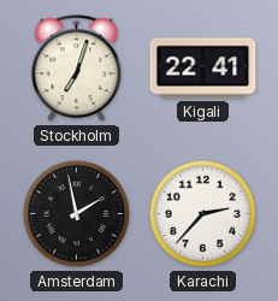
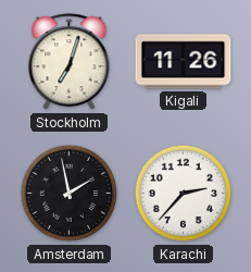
Kigali: 22:41 -> 11:26
